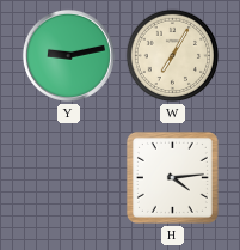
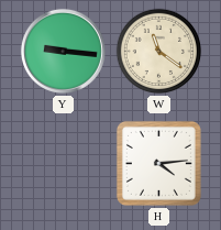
Y: 9:13 -> 9:16
W: 7:05 -> 11:21
